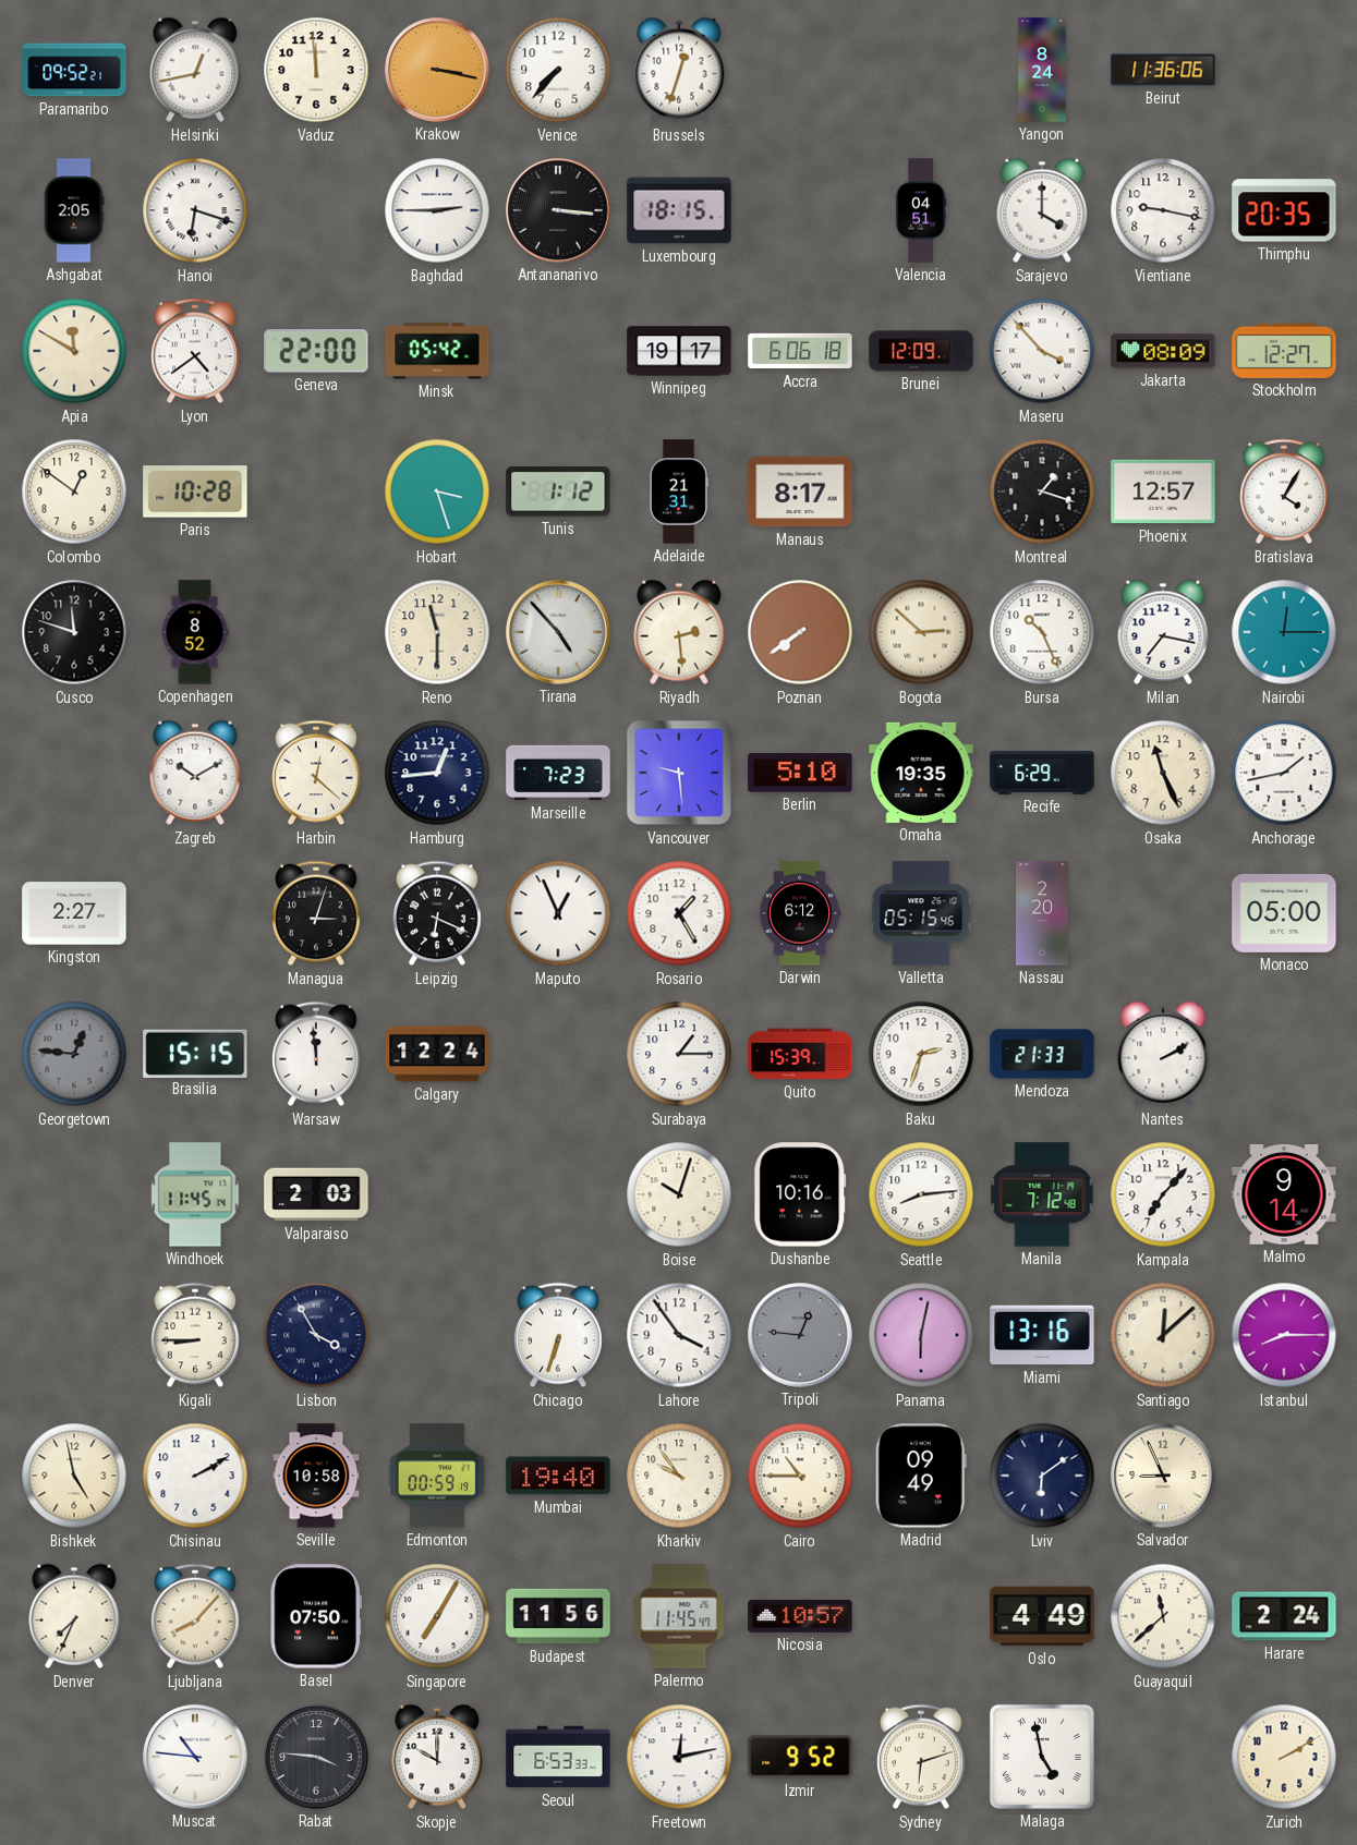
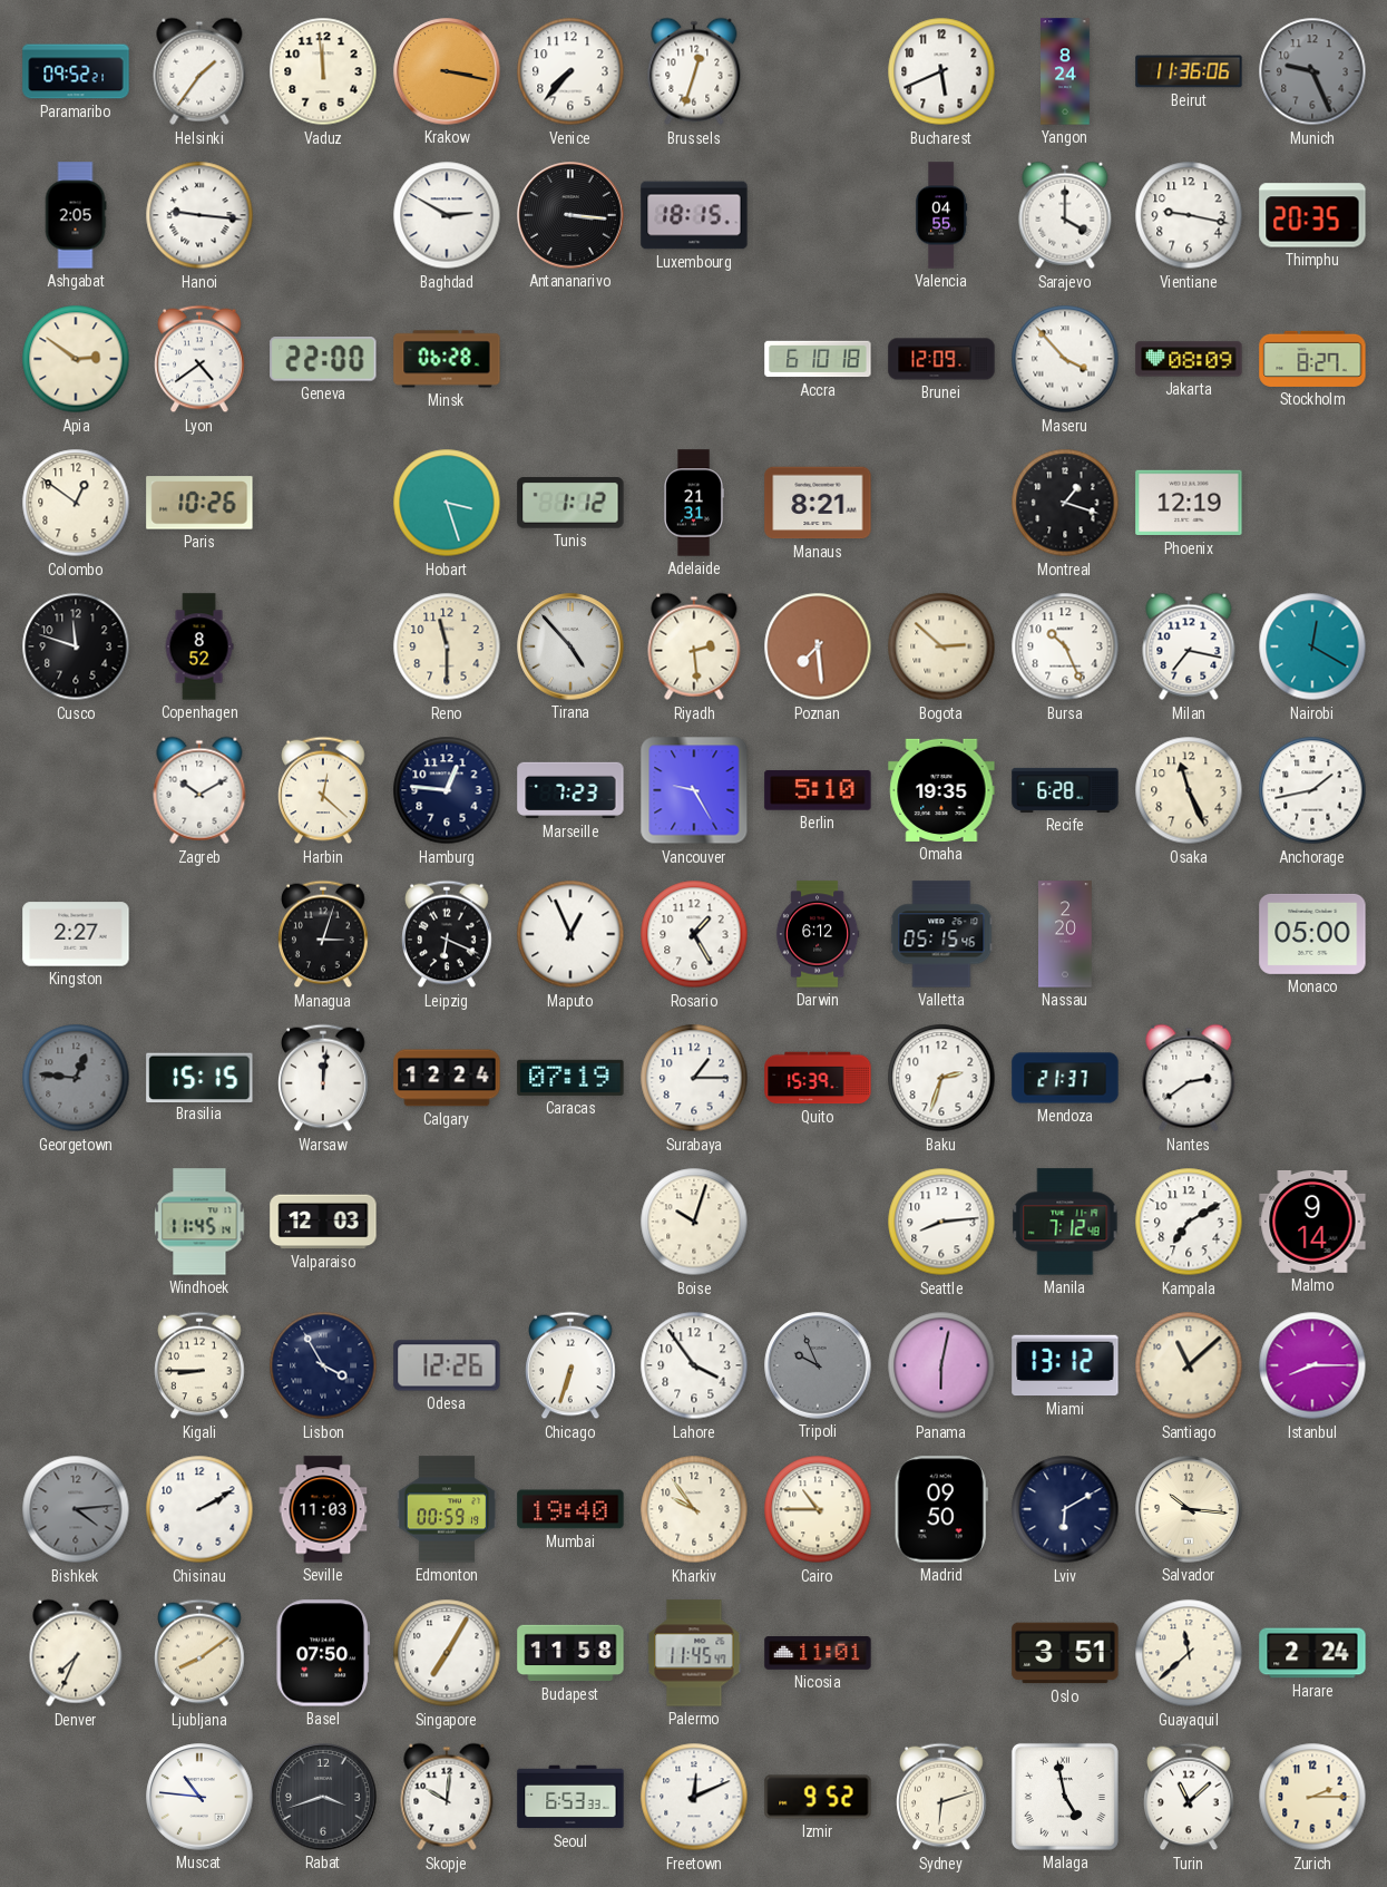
Helsinki: 12:43 -> 1:36
Bucharest: none -> 5:41
Munich: none -> 9:26
Hanoi: 6:18 -> 9:16
Baghdad: 2:45 -> 2:50
Valencia: 04:51 -> 04:55
Apia: 11:50 -> 2:51
Minsk: 05:42 -> 06:28
Winnipeg: 19:17 -> none
Accra: 6:06 -> 6:10
Stockholm: 12:27 -> 8:27
Paris: 10:28 -> 10:26
Manaus: 8:17 -> 8:21
Phoenix: 12:57 -> 12:19
Bratislava: 4:05 -> none
Poznan: 7:39 -> 7:29
Nairobi: 12:15 -> 12:20
Hamburg: 12:44 -> 12:46
Vancouver: 9:29 -> 9:25
Recife: 6:29 -> 6:28
Warsaw: 11:59 -> 12:01
Caracas: none -> 07:19
Mendoza: 21:33 -> 21:37
Nantes: 2:10 -> 2:39
Valparaiso: 2:03 -> 12:03
Dushanbe: 10:16 -> none
Kampala: 7:07 -> 7:10
Odesa: none -> 12:26
Tripoli: 12:46 -> 9:56
Miami: 13:16 -> 13:12
Santiago: 12:08 -> 11:08
Bishkek: 4:58 -> 4:14
Bishkek dial: cream -> grey
Seville: 10:58 -> 11:03
Madrid: 09:49 -> 09:50
Lviv: 6:09 -> 6:10
Salvador: 8:56 -> 10:16
Ljubljana: 8:07 -> 8:09
Budapest: 11:56 -> 11:58
Nicosia: 10:57 -> 11:01
Oslo: 4:49 -> 3:51
Rabat: 3:46 -> 3:42
Skopje: 10:00 -> 10:01
Freetown: 12:13 -> 12:11
Turin: none -> 11:08
Zurich: 2:10 -> 2:15
